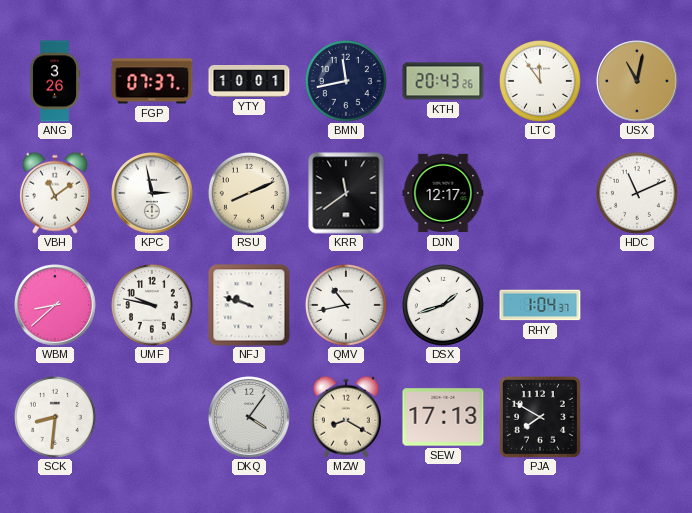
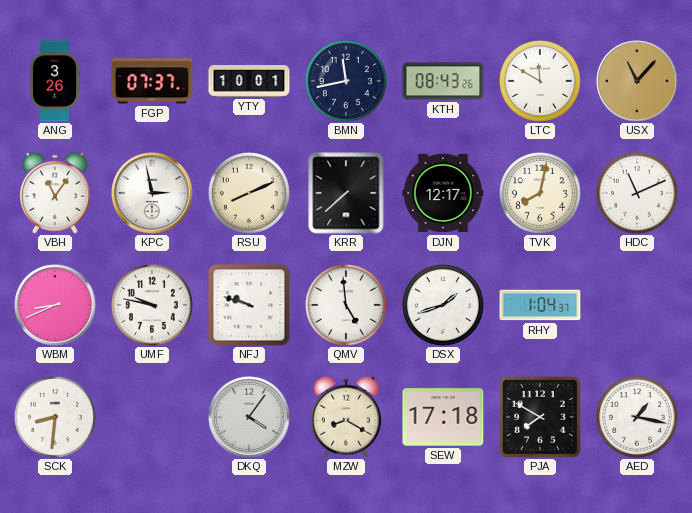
KTH: 20:43 -> 08:43
LTC: 11:54 -> 11:50
USX: 11:02 -> 11:07
VBH: 11:09 -> 11:06
KRR: 11:39 -> 7:38
TVK: none -> 8:02
WBM: 8:38 -> 8:41
QMV: 10:43 -> 4:59
SEW: 17:13 -> 17:18
AED: none -> 1:17
